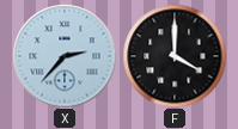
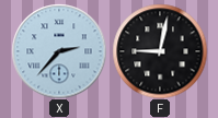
F: 4:00 -> 9:02
